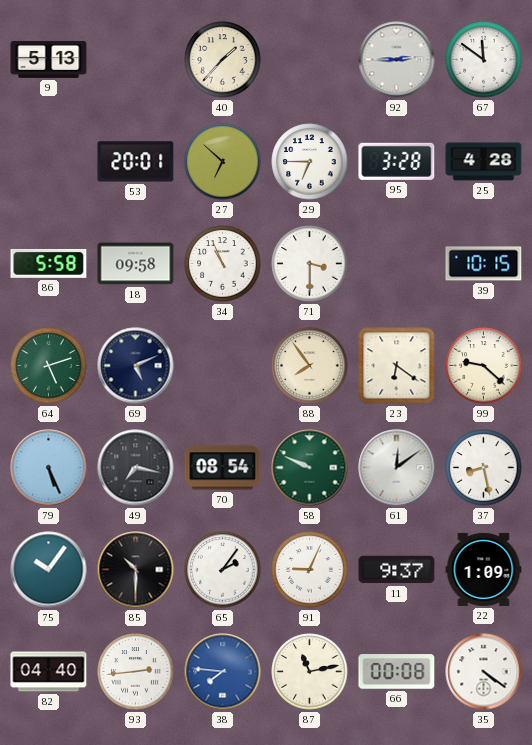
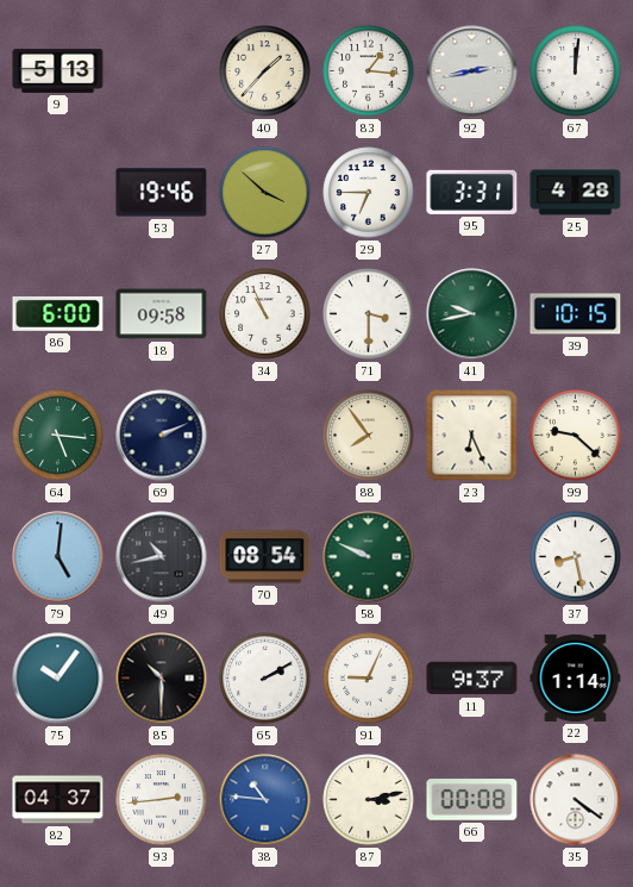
83: none -> 1:16
92: 2:45 -> 2:43
67: 11:51 -> 12:01
53: 20:01 -> 19:46
27: 6:52 -> 3:52
95: 3:28 -> 3:31
86: 5:58 -> 6:00
41: none -> 9:43
64: 5:12 -> 5:16
69: 5:11 -> 2:11
23: 6:21 -> 6:26
79: 5:26 -> 5:01
49: 7:17 -> 10:43
61: 12:09 -> none
65: 2:06 -> 2:10
22: 1:09 -> 1:14
82: 04:40 -> 04:37
38: 7:46 -> 10:46
87: 11:13 -> 3:13
